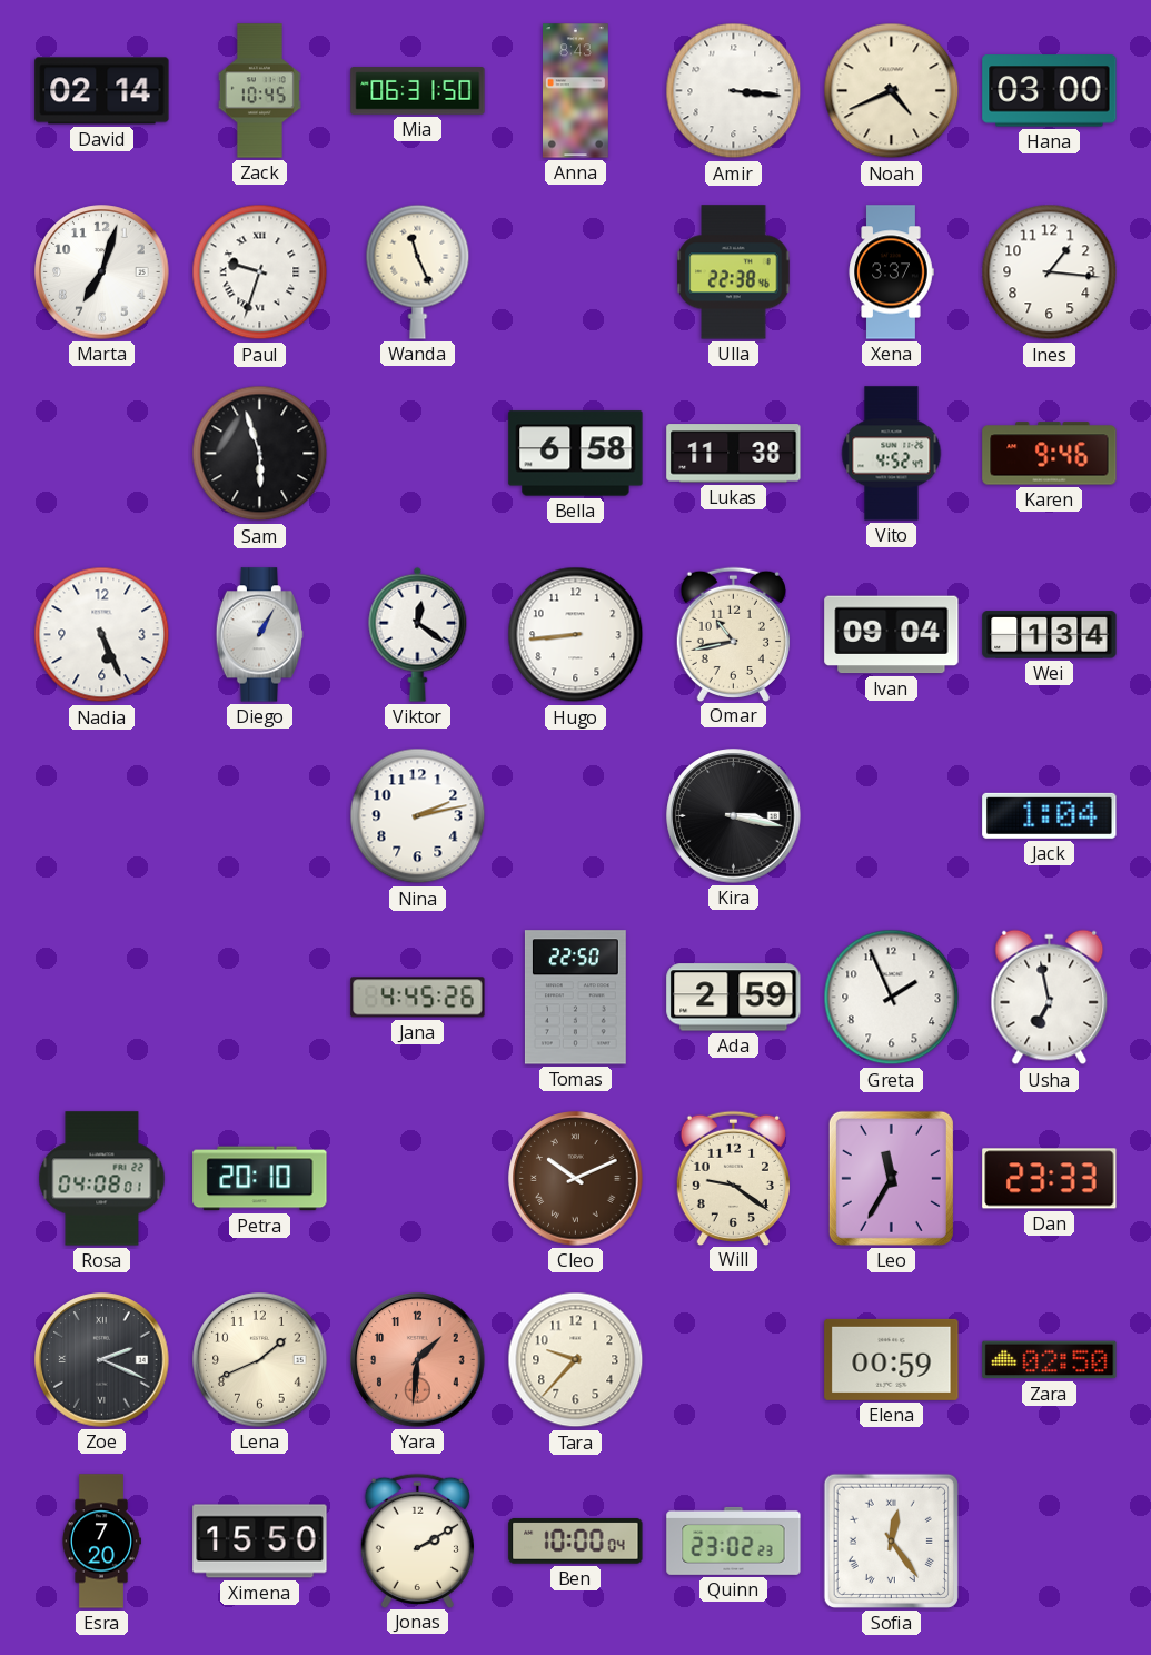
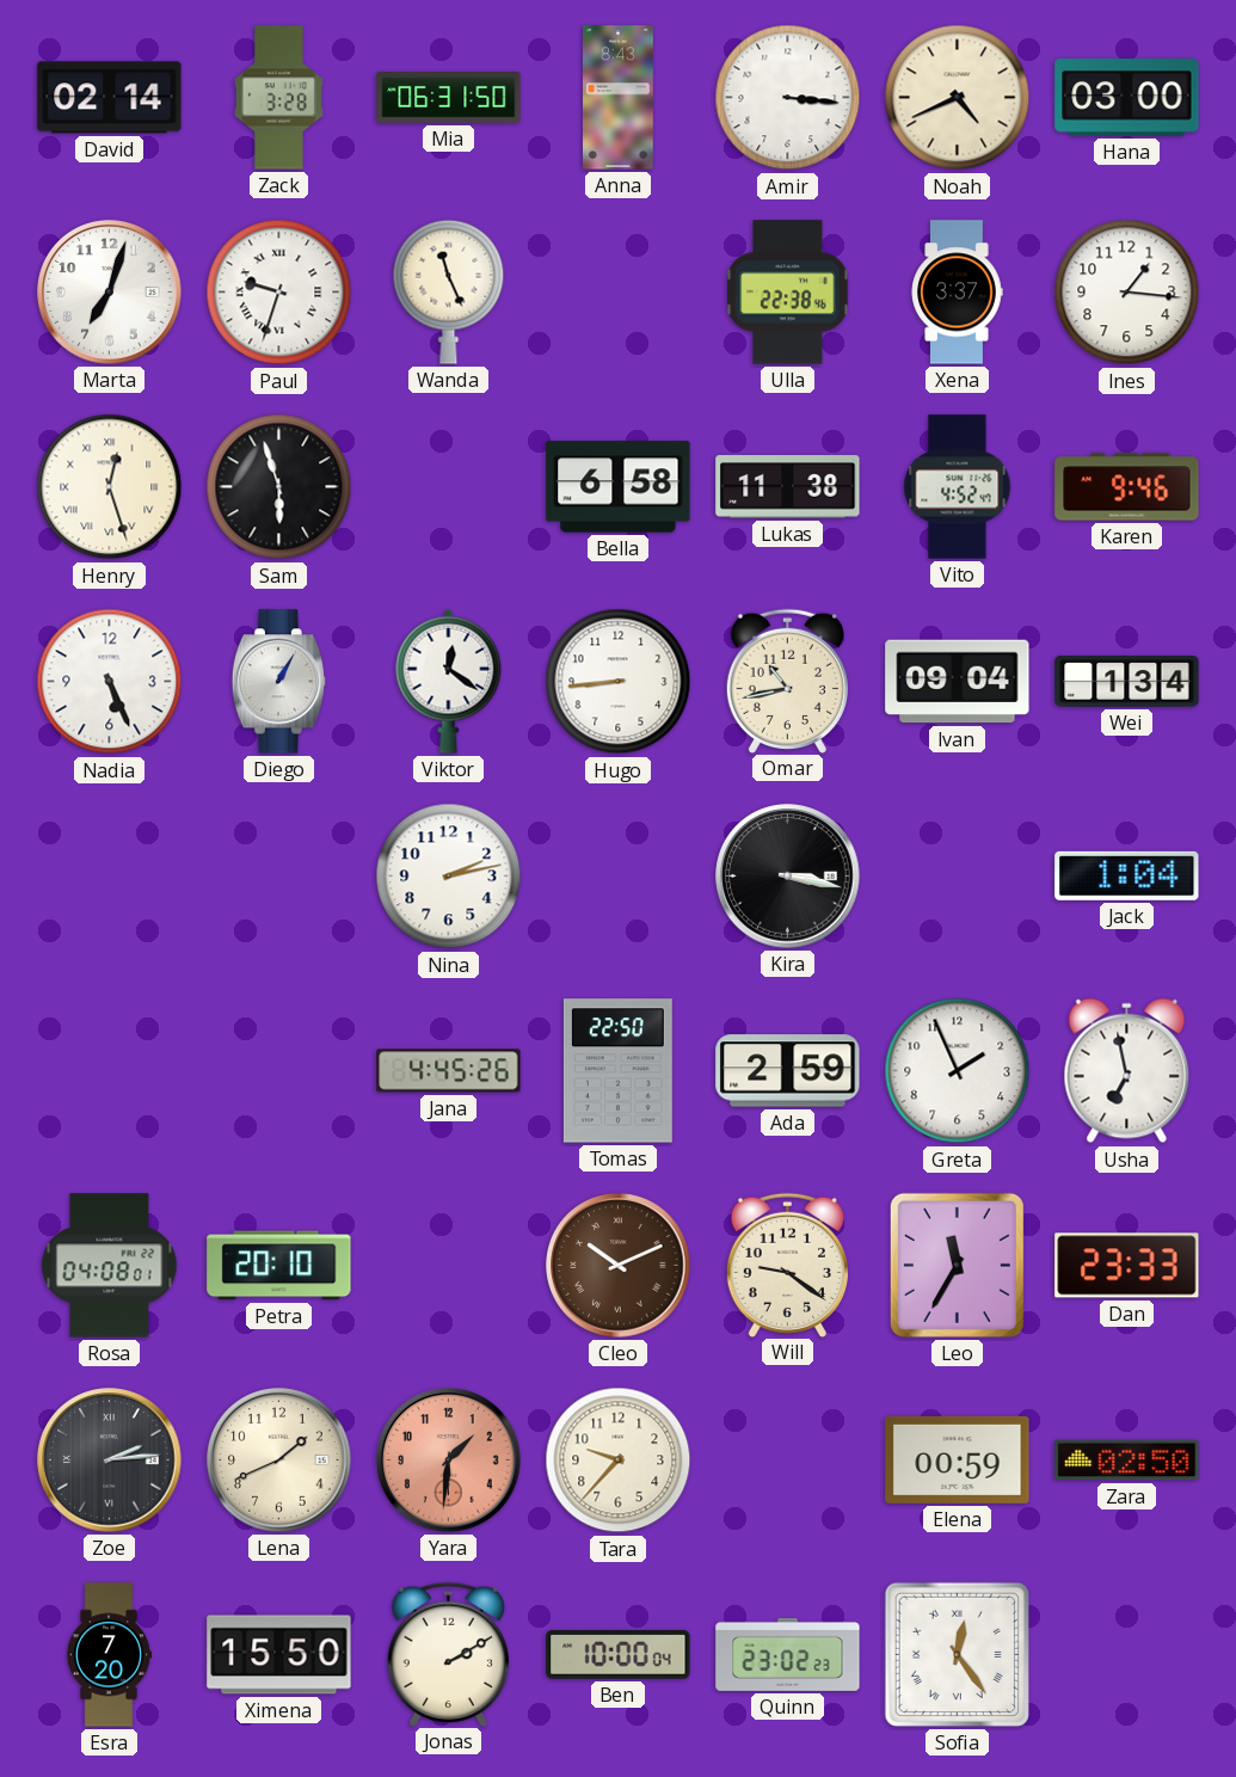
Zack: 10:45 -> 3:28
Henry: none -> 12:27
Zoe: 2:19 -> 2:14
